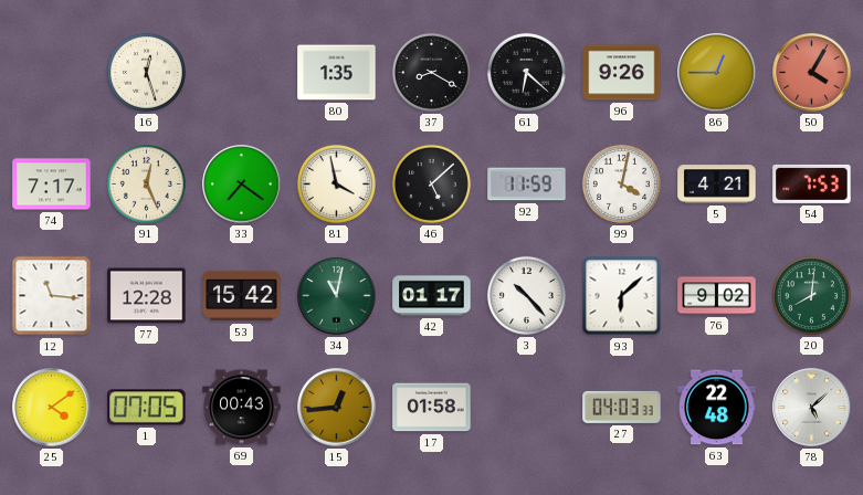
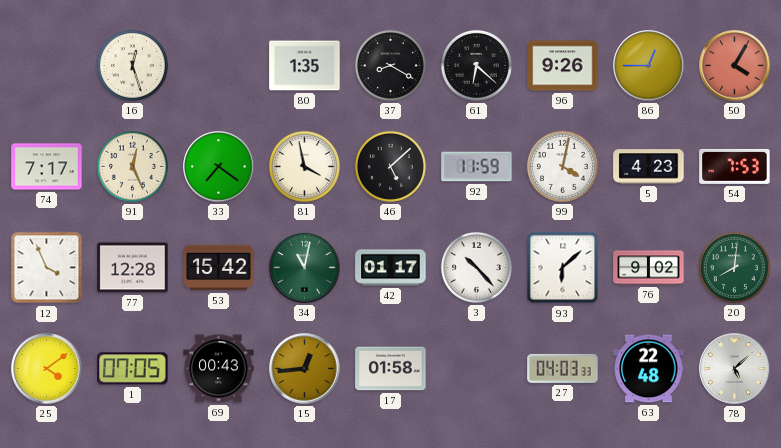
5: 4:21 -> 4:23
12: 11:16 -> 3:56
